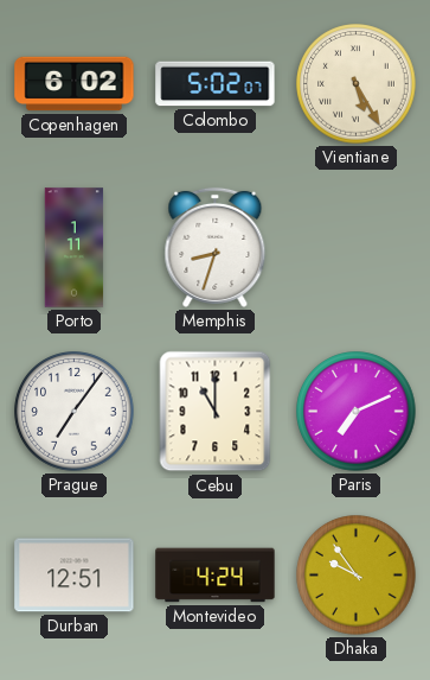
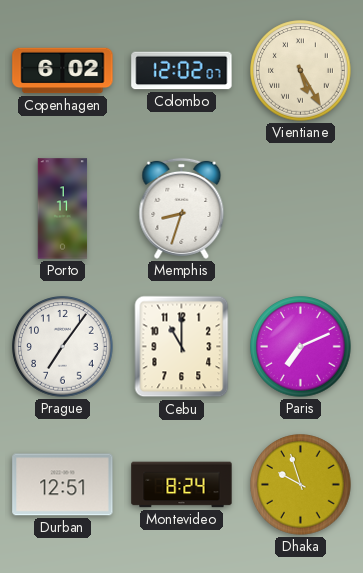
Colombo: 5:02 -> 12:02
Montevideo: 4:24 -> 8:24
Dhaka: 9:54 -> 9:57
